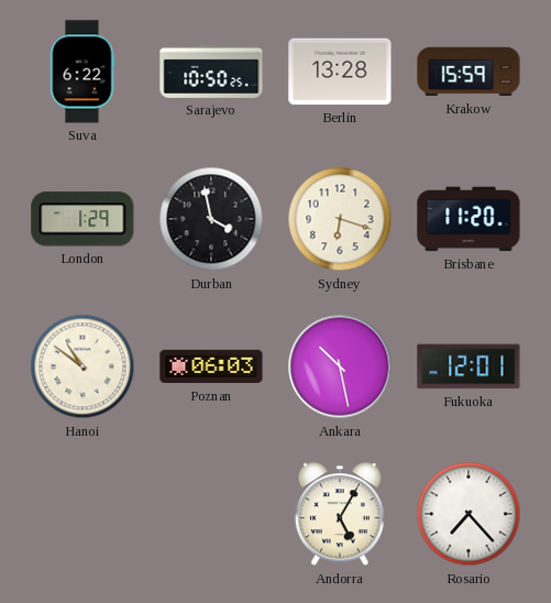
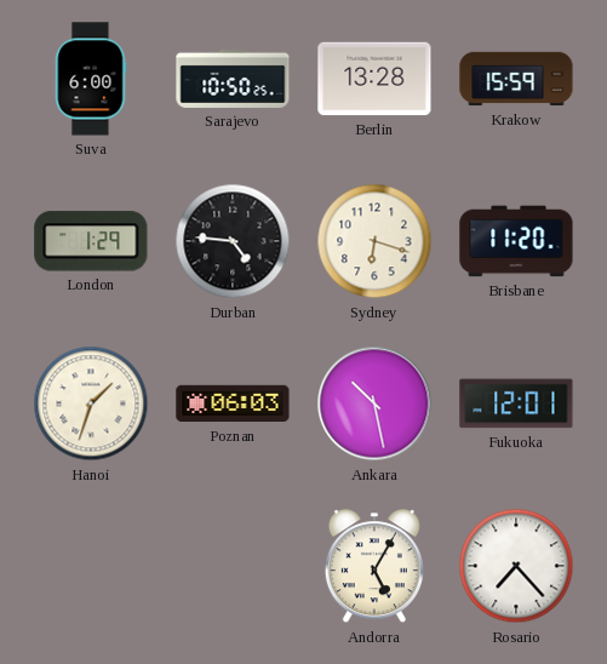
Suva: 6:22 -> 6:00
Durban: 3:58 -> 4:46
Hanoi: 10:51 -> 1:33
